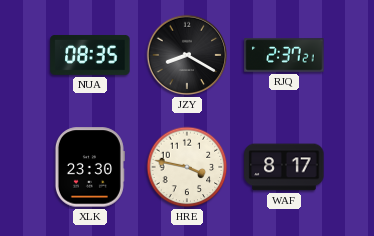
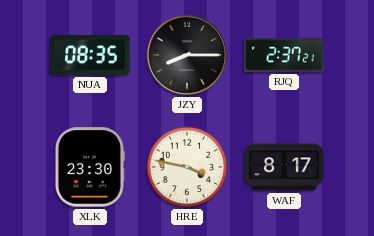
JZY: 8:20 -> 8:15
